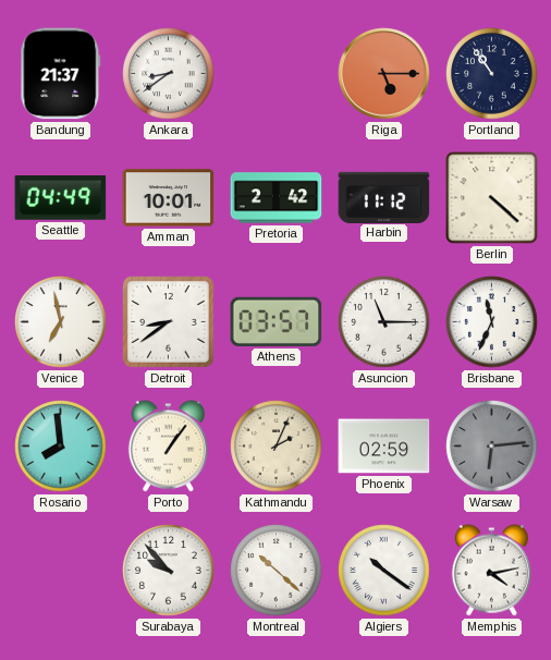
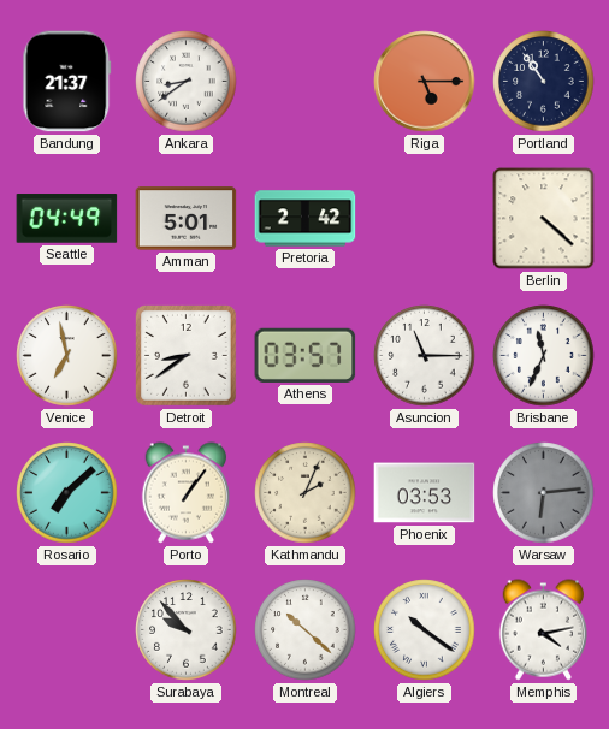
Amman: 10:01 -> 5:01
Harbin: 11:12 -> none
Rosario: 7:59 -> 7:08
Phoenix: 02:59 -> 03:53
